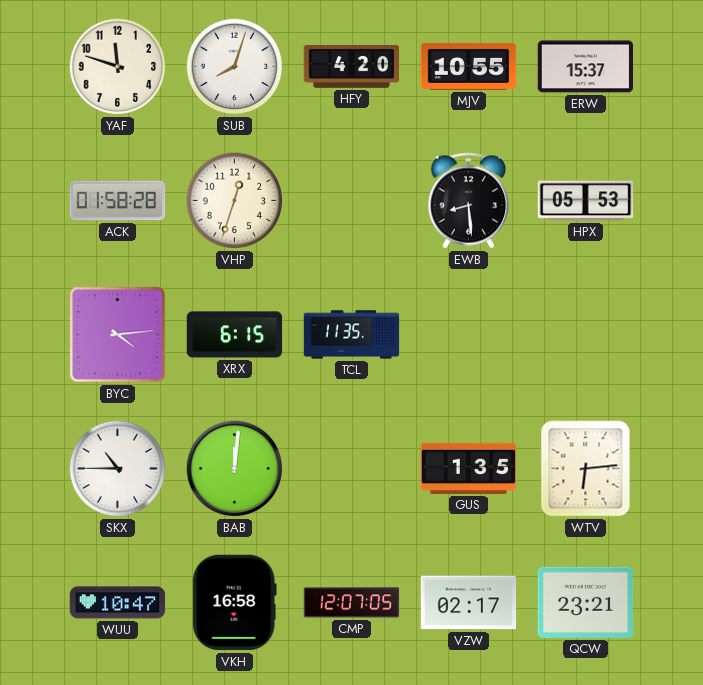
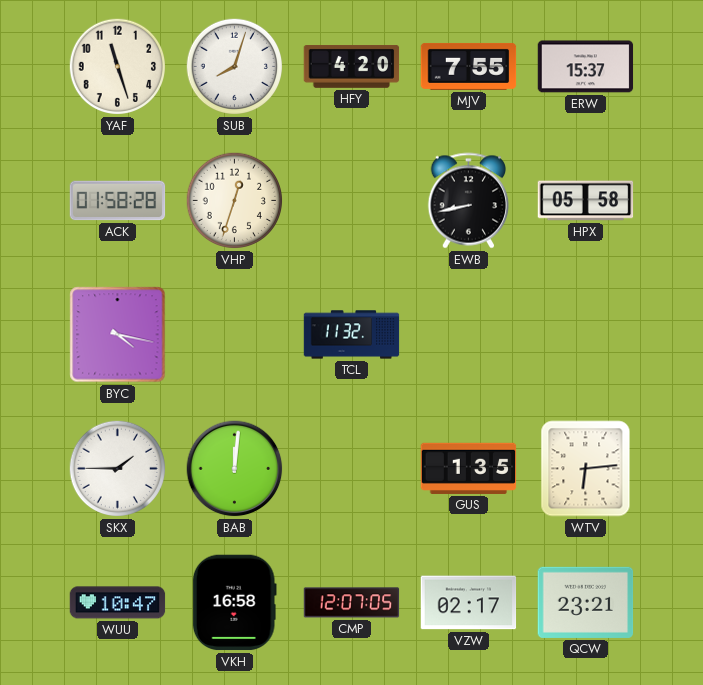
YAF: 11:48 -> 11:27
MJV: 10:55 -> 7:55
EWB: 8:29 -> 8:43
HPX: 05:53 -> 05:58
BYC: 4:14 -> 4:17
XRX: 6:15 -> none
TCL: 11:35 -> 11:32
SKX: 10:45 -> 1:45
